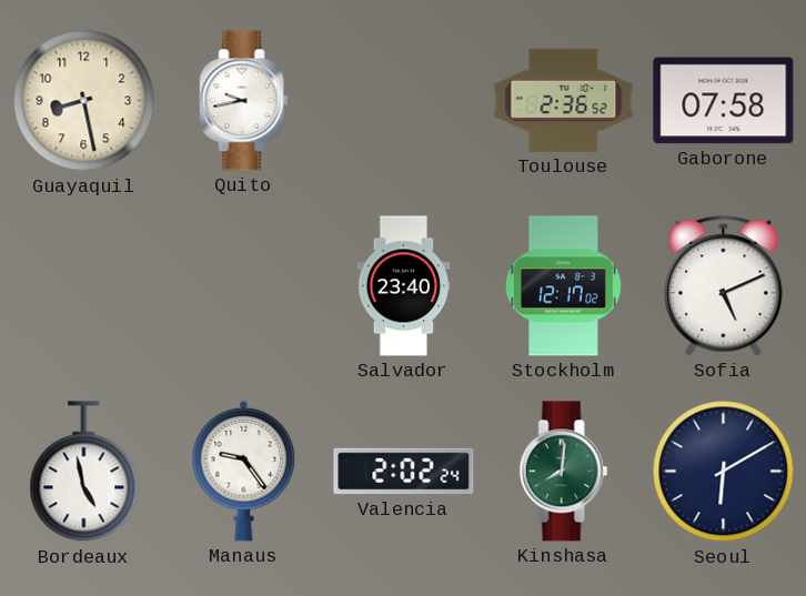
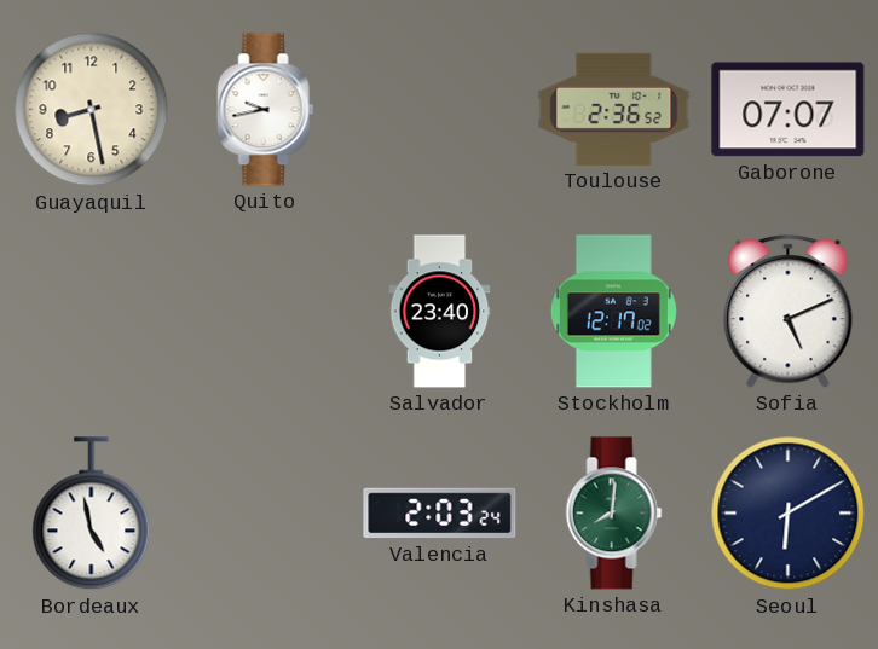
Gaborone: 07:58 -> 07:07
Manaus: 9:24 -> none
Valencia: 2:02 -> 2:03
